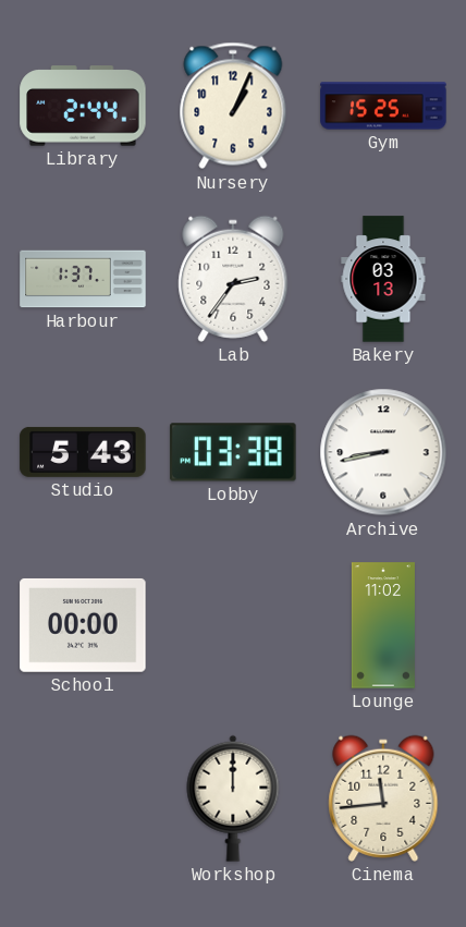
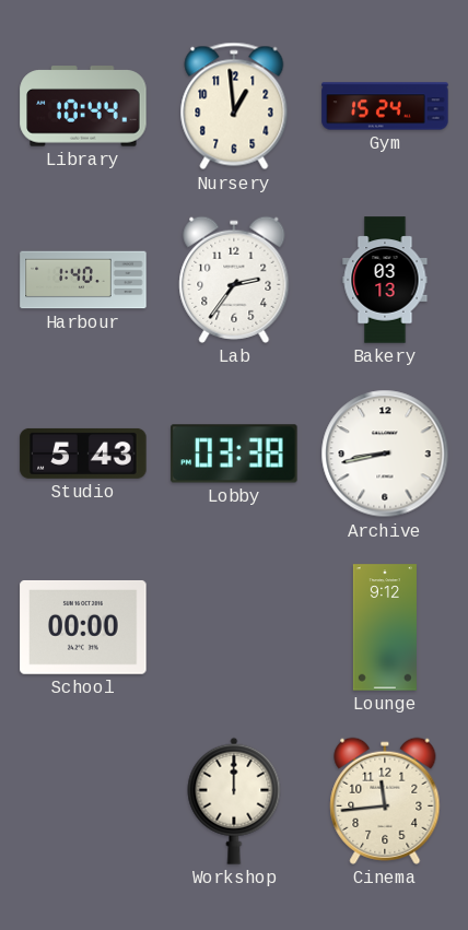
Library: 2:44 -> 10:44
Nursery: 1:04 -> 12:59
Gym: 15:25 -> 15:24
Harbour: 1:37 -> 1:40
Lounge: 11:02 -> 9:12
